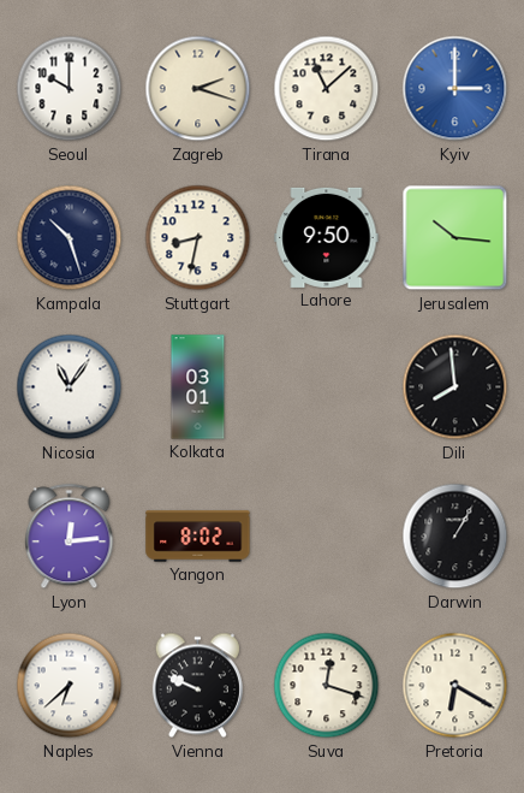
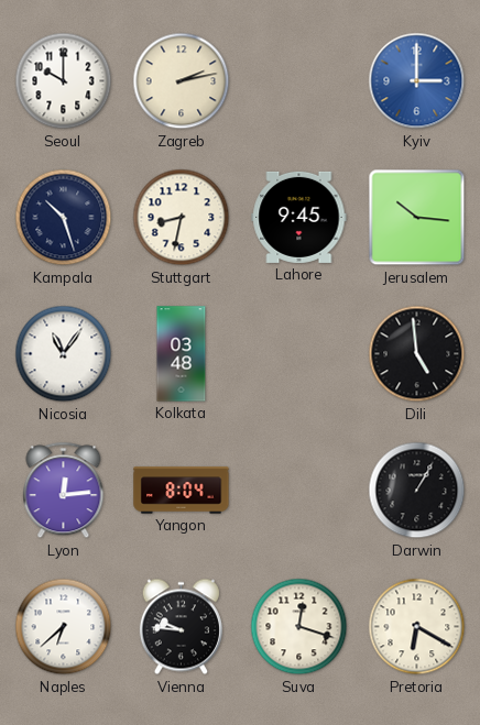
Zagreb: 2:18 -> 2:13
Tirana: 11:08 -> none
Lahore: 9:50 -> 9:45
Kolkata: 03:01 -> 03:48
Dili: 7:59 -> 4:59
Yangon: 8:02 -> 8:04
Vienna: 9:49 -> 9:46
